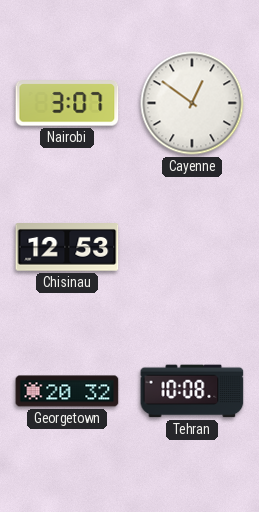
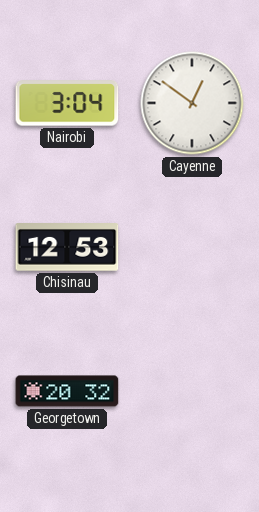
Nairobi: 3:07 -> 3:04
Tehran: 10:08 -> none
